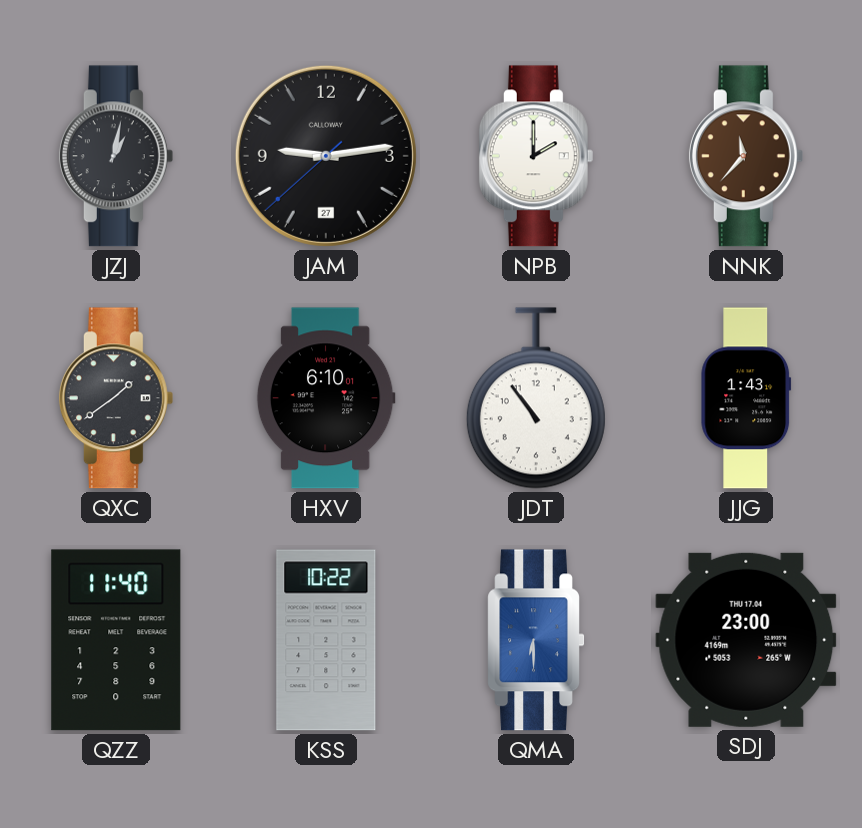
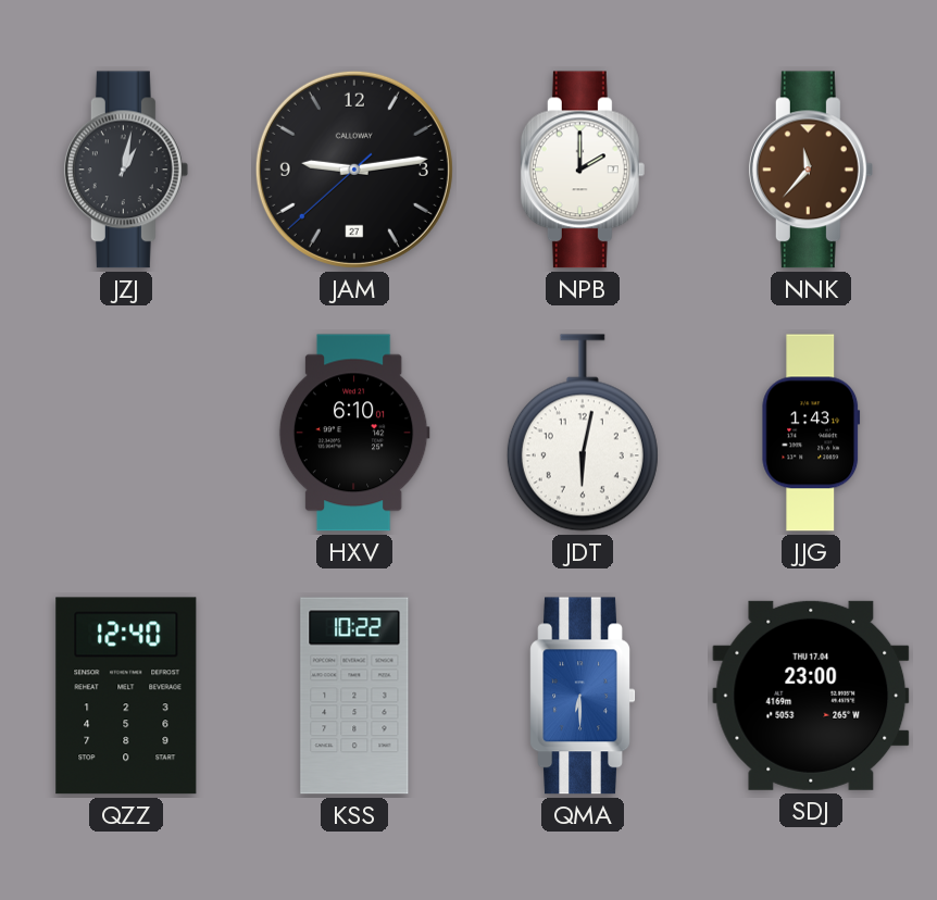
QXC: 1:39 -> none
JDT: 10:54 -> 6:02
QZZ: 11:40 -> 12:40
